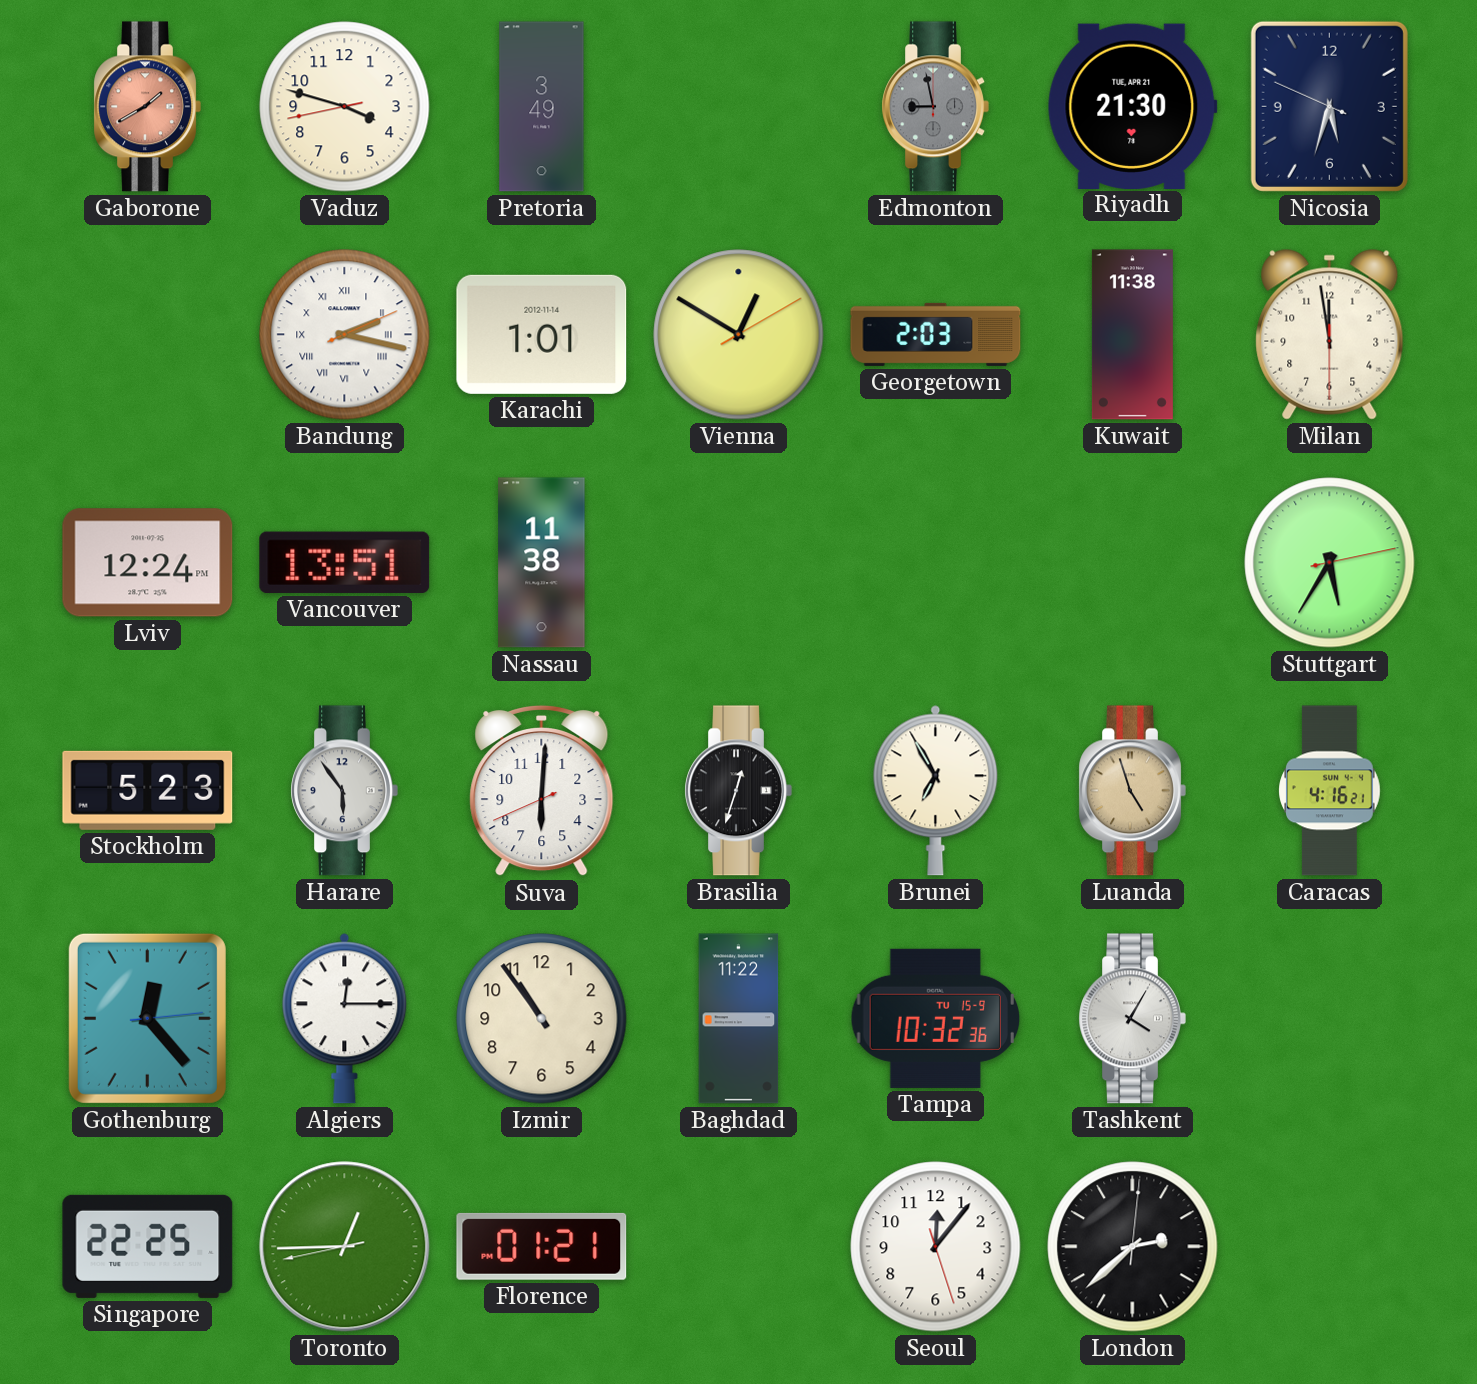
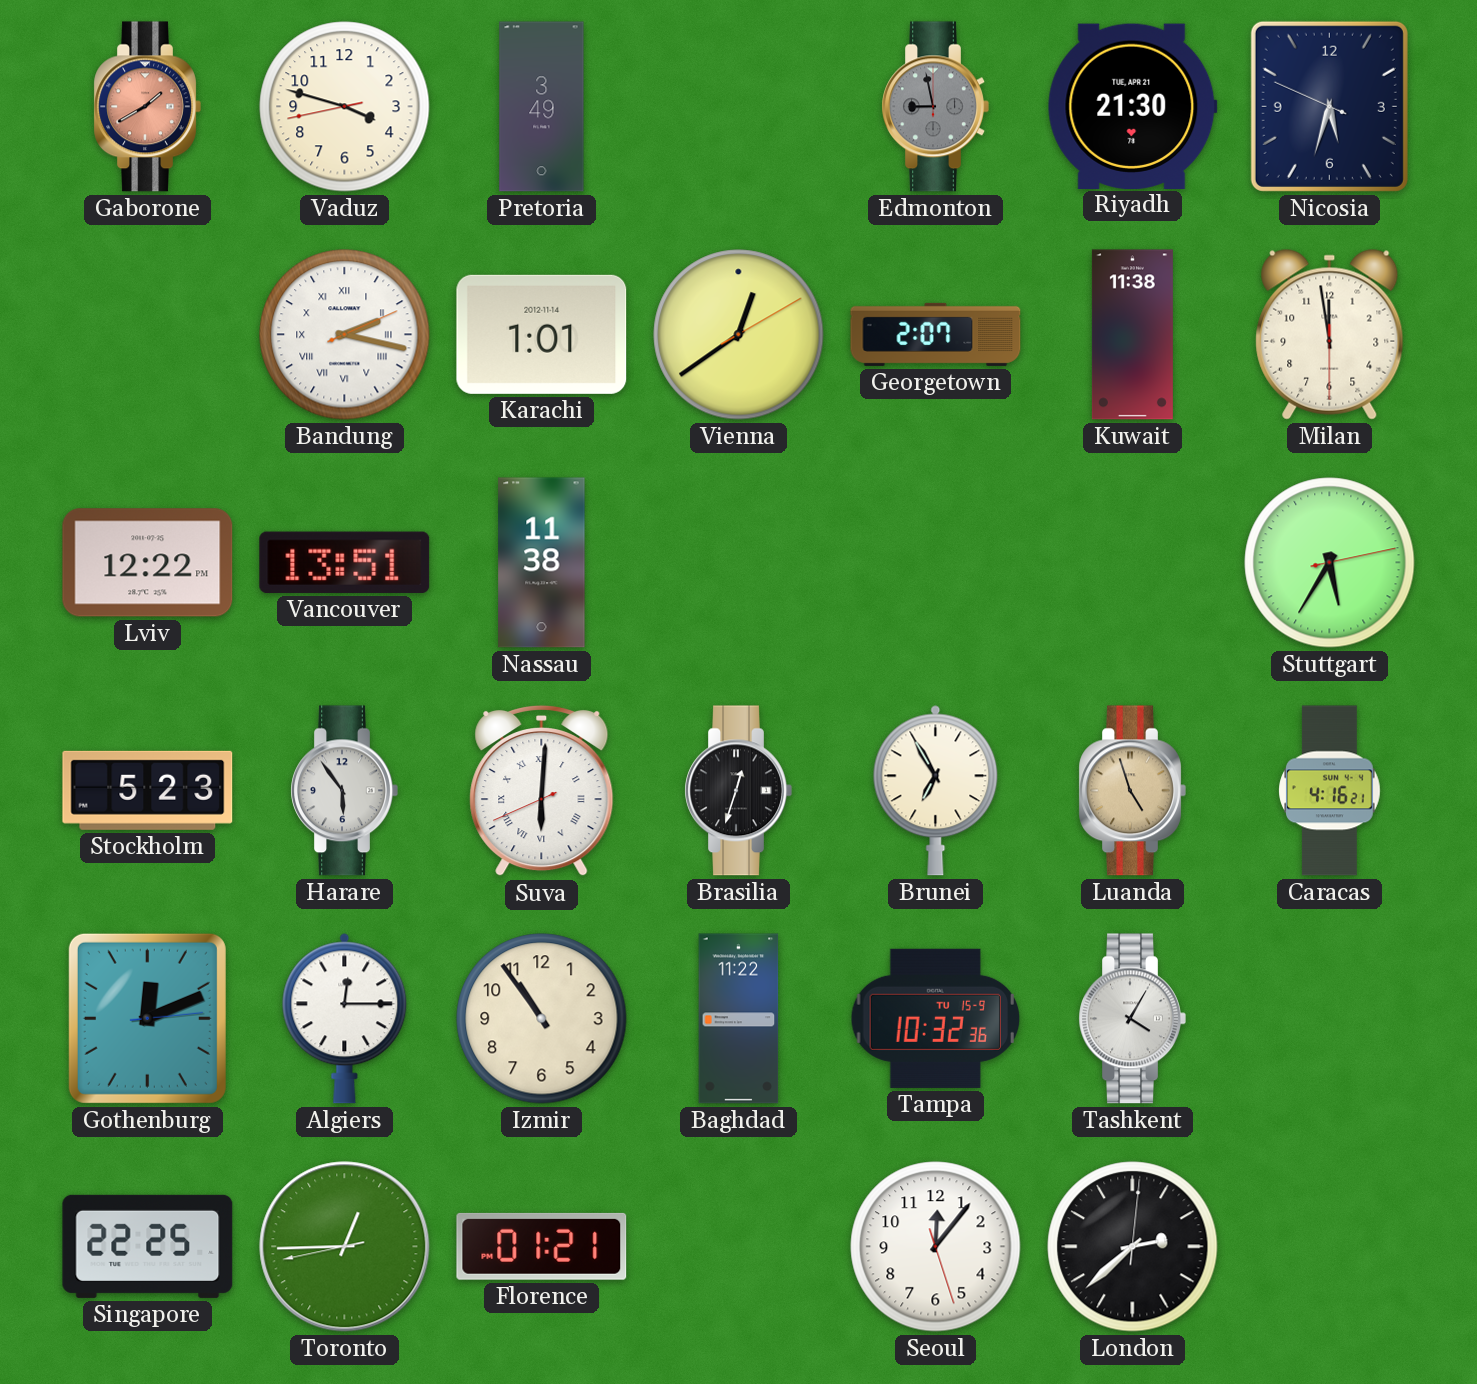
Vienna: 12:50 -> 12:39
Georgetown: 2:03 -> 2:07
Lviv: 12:24 -> 12:22
Suva numerals: Arabic -> Roman
Gothenburg: 12:23 -> 12:11
